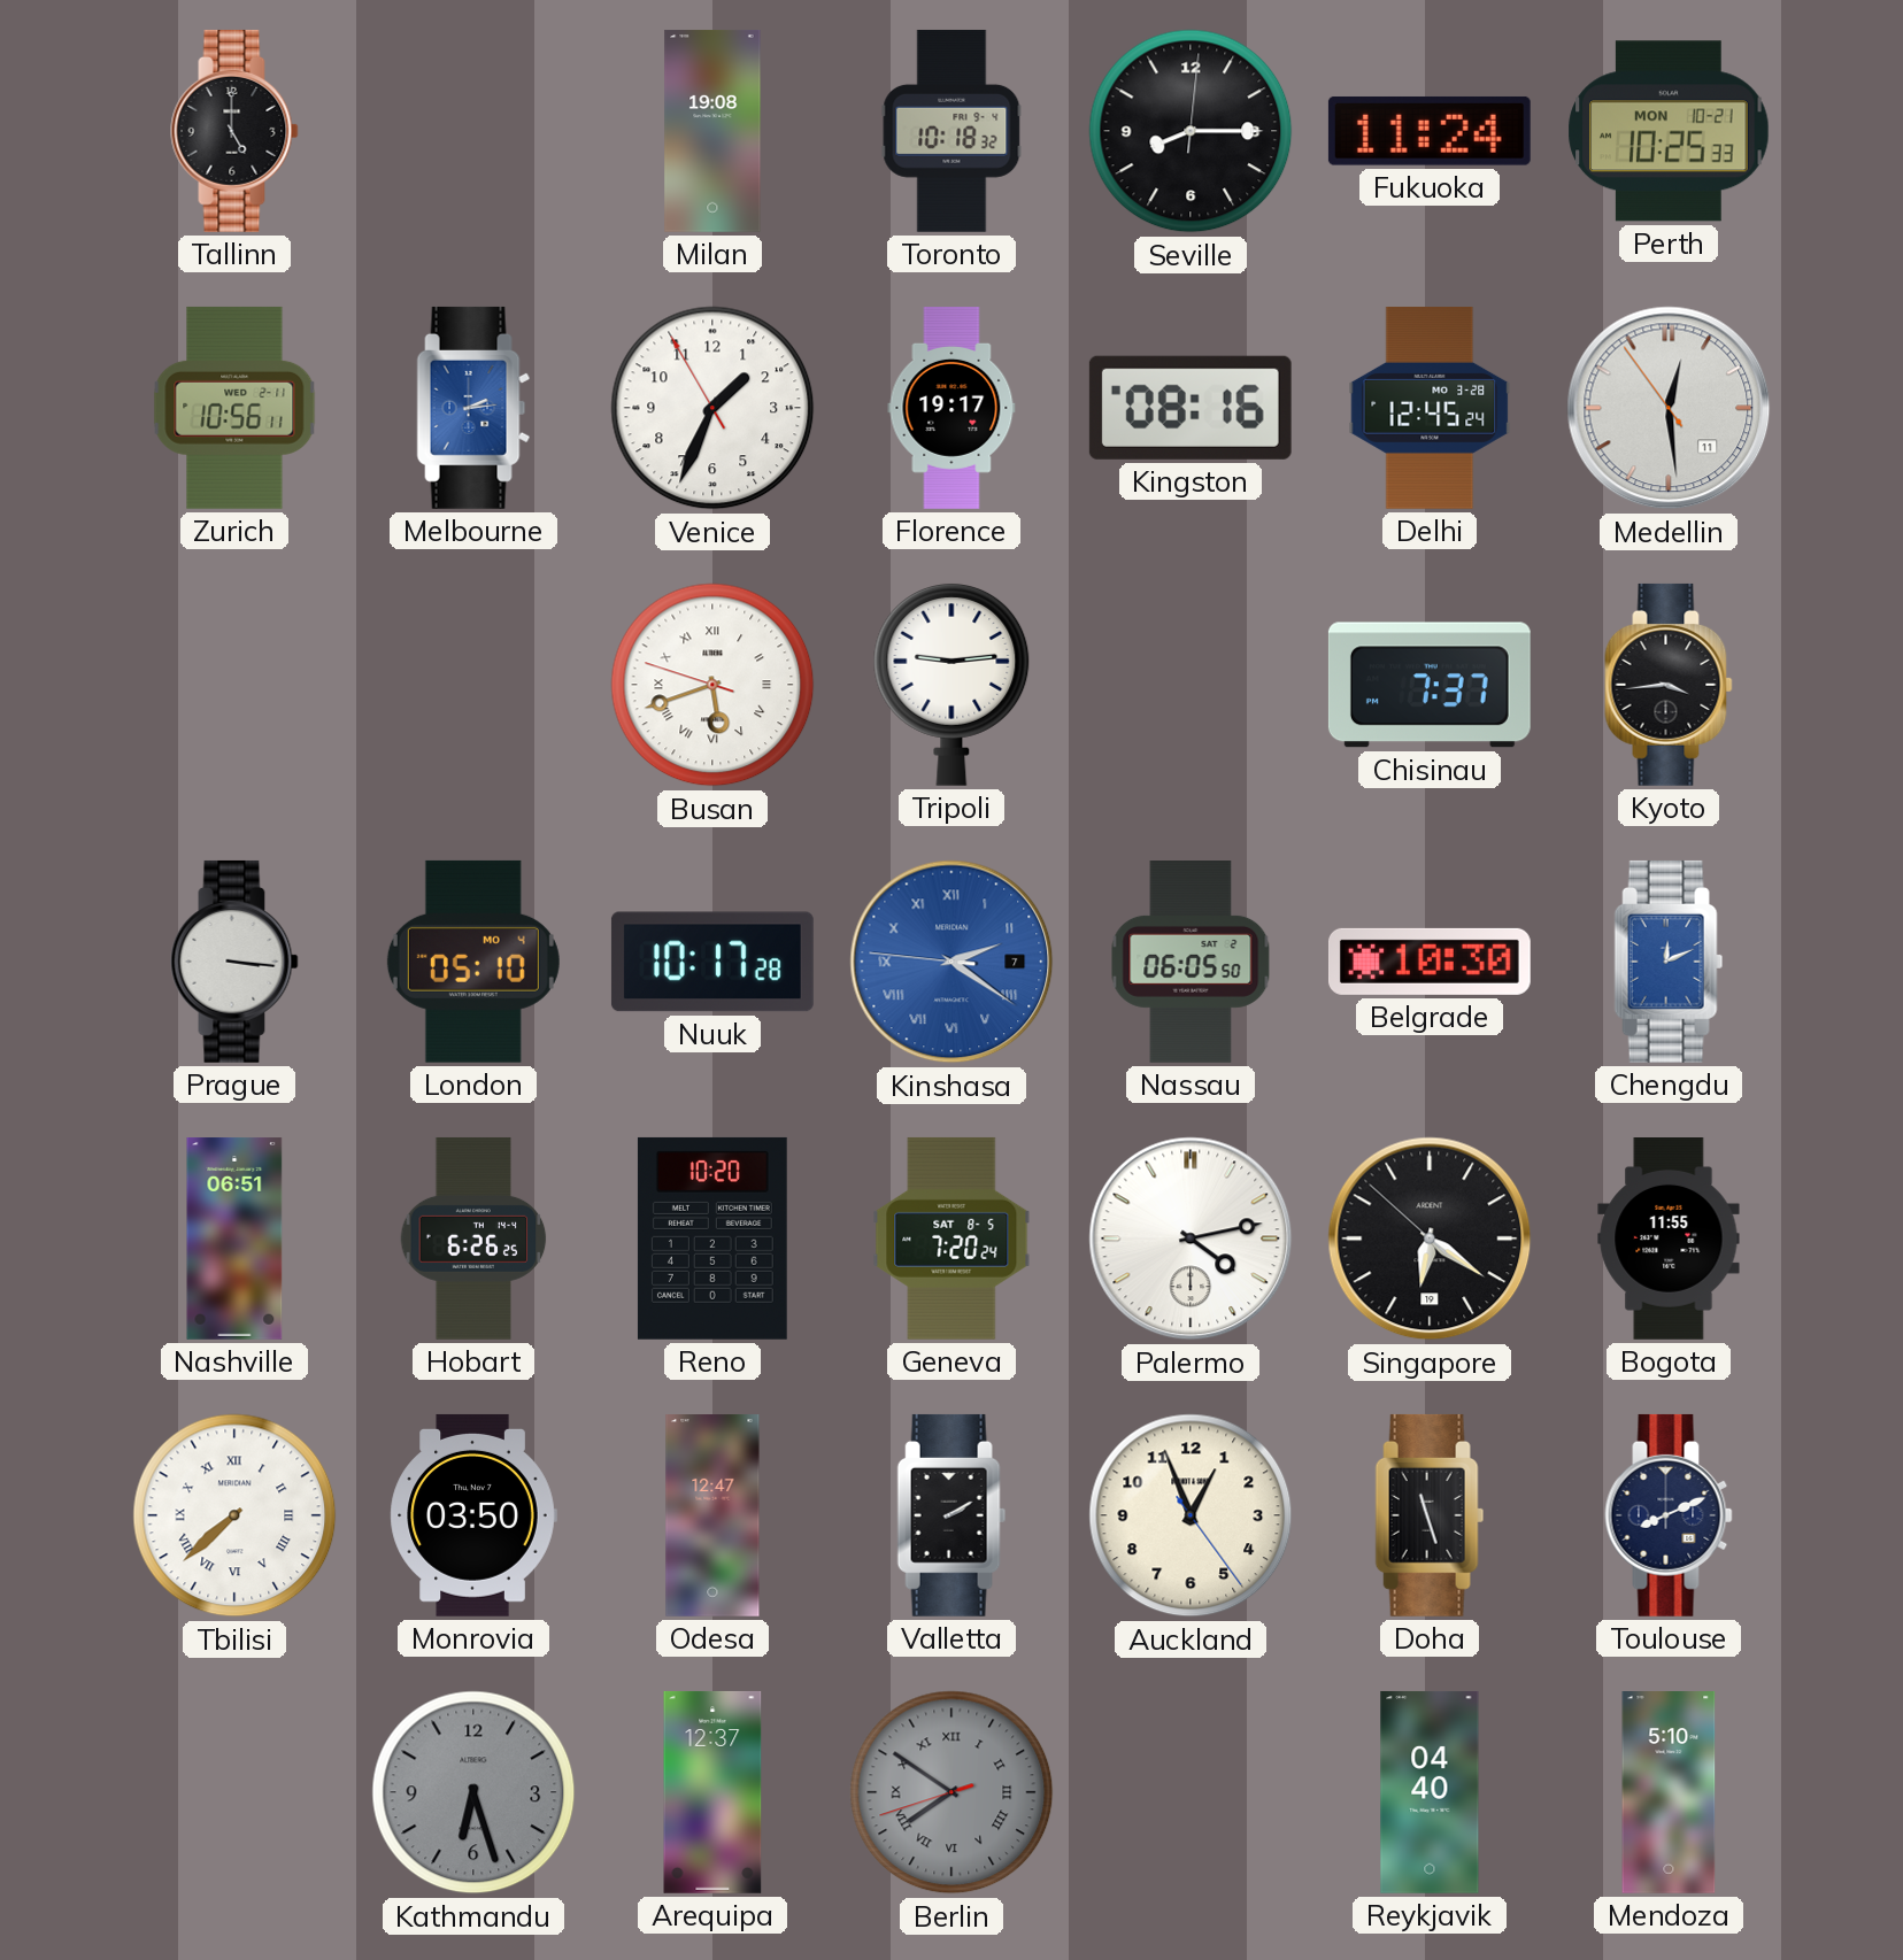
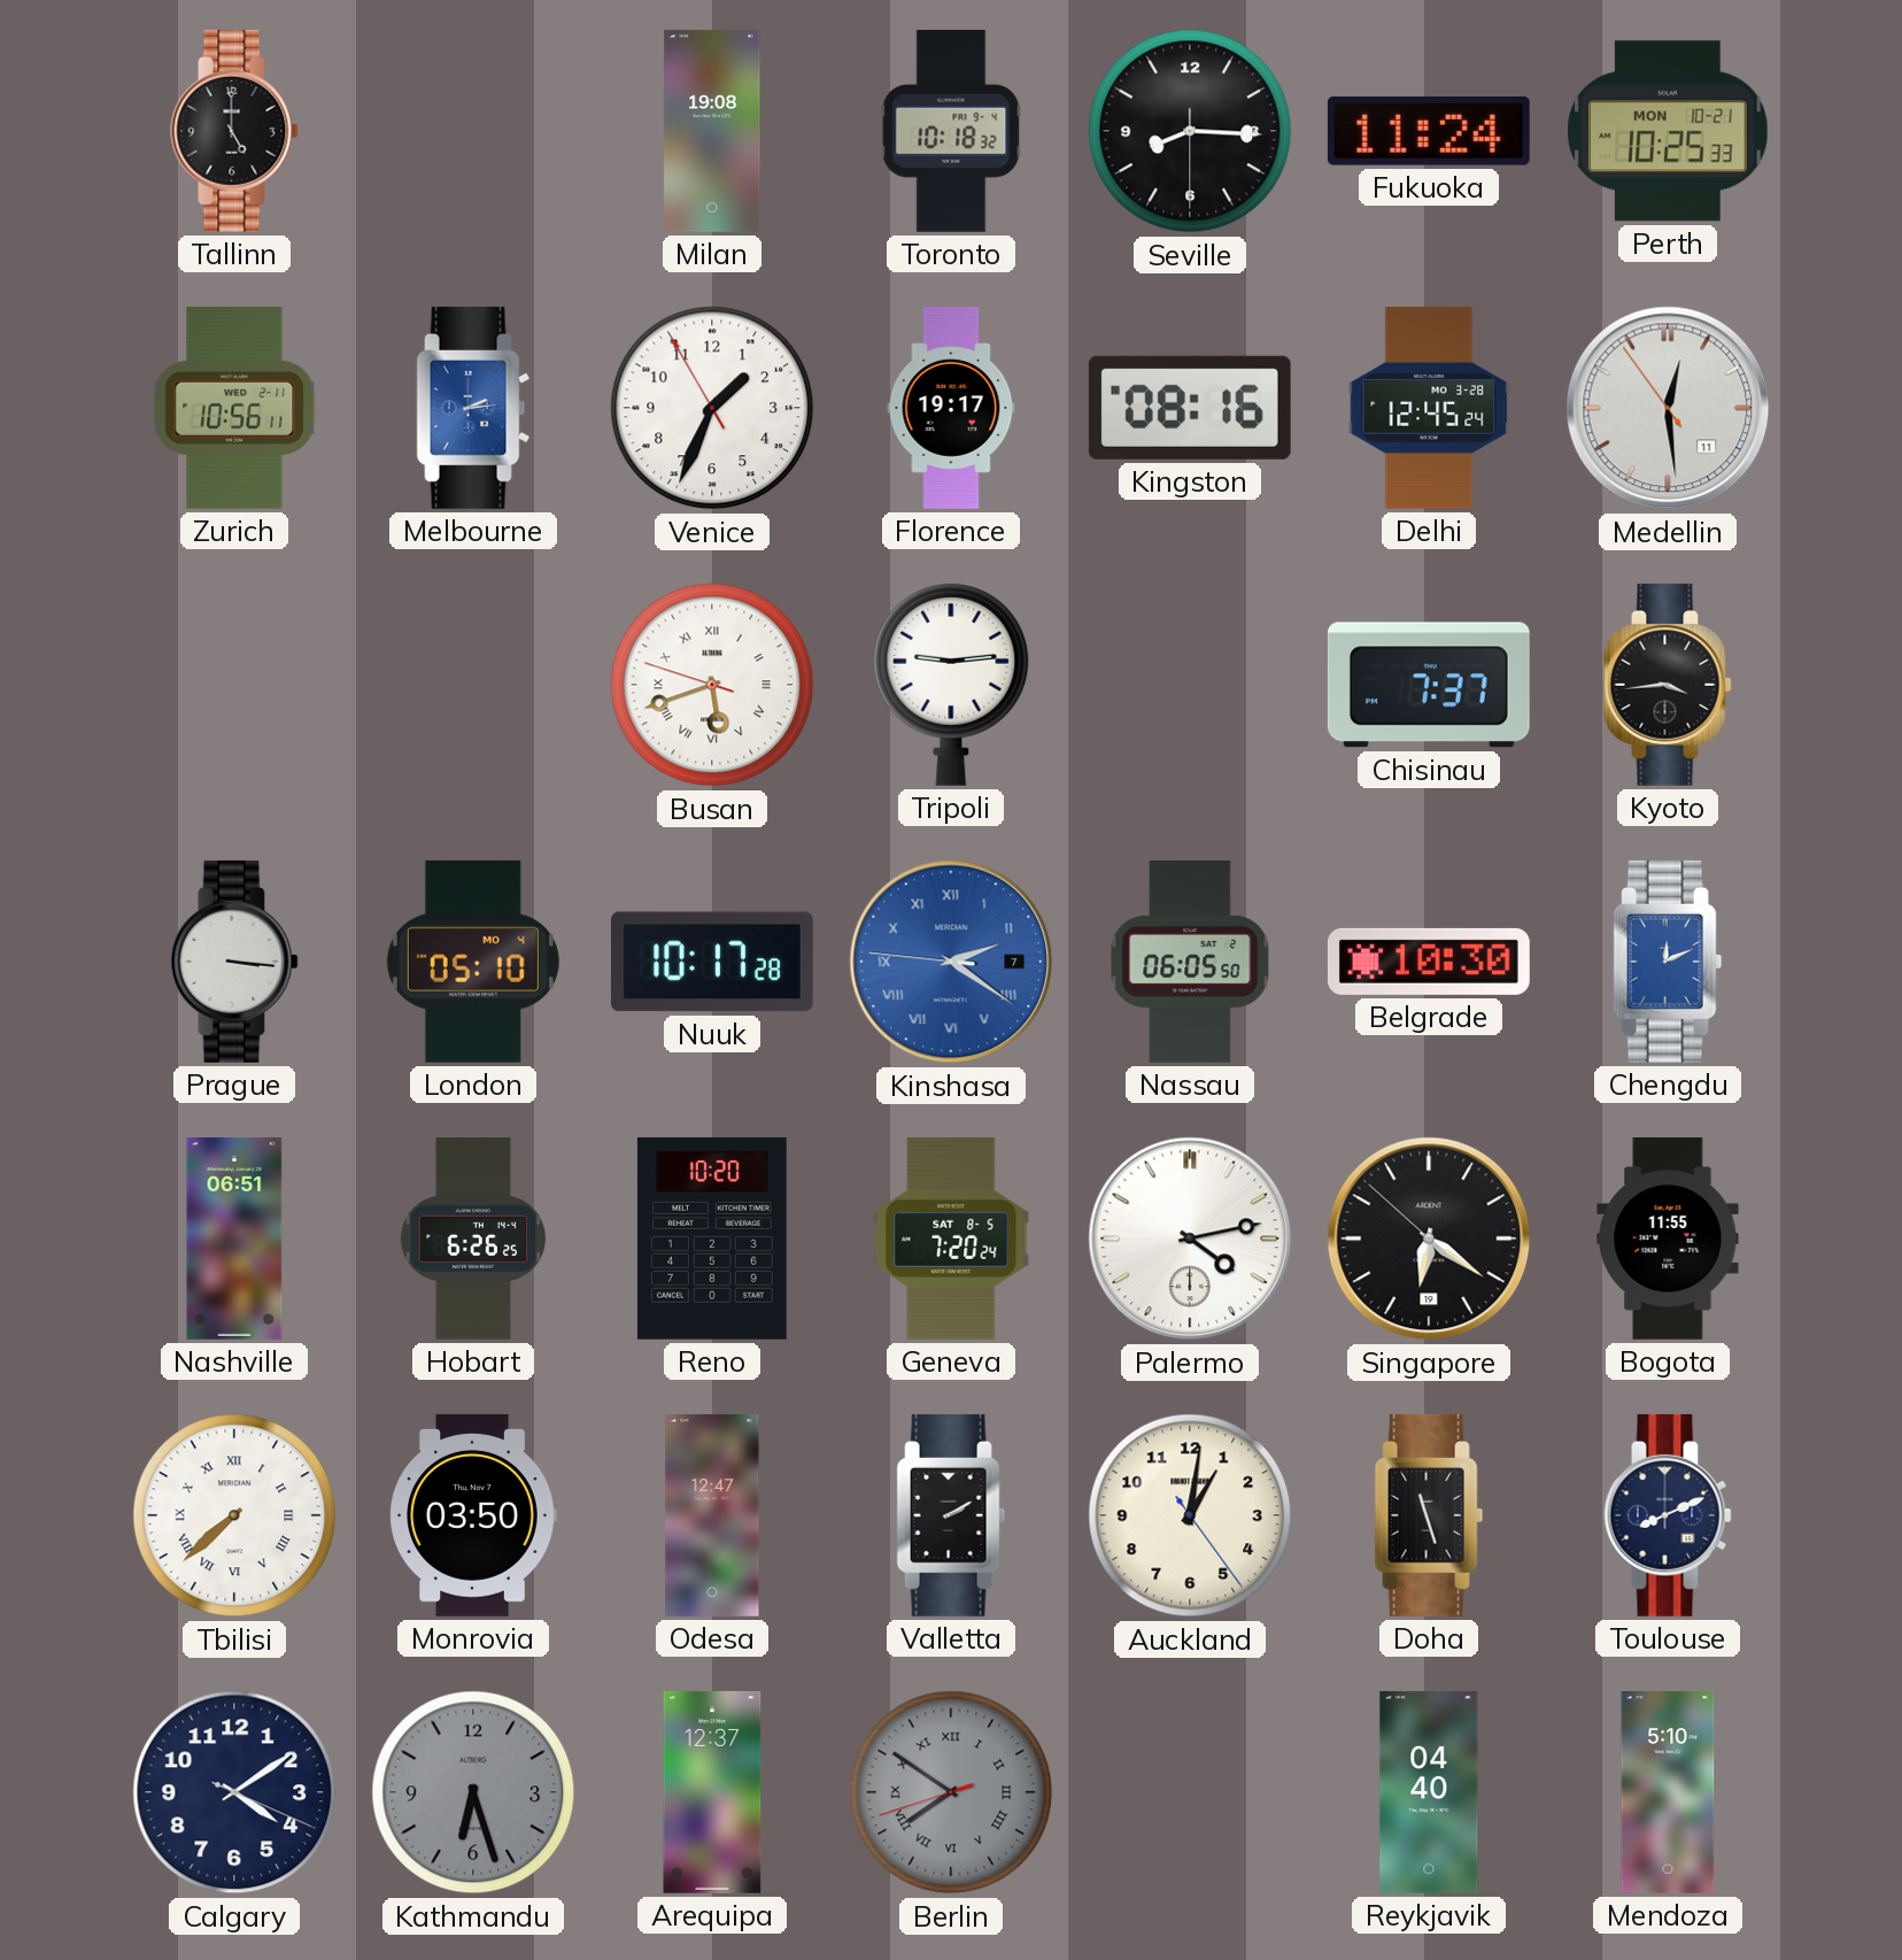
Seville: 8:15:01 -> 8:15:30
Auckland: 12:56 -> 1:01
Calgary: none -> 4:09
